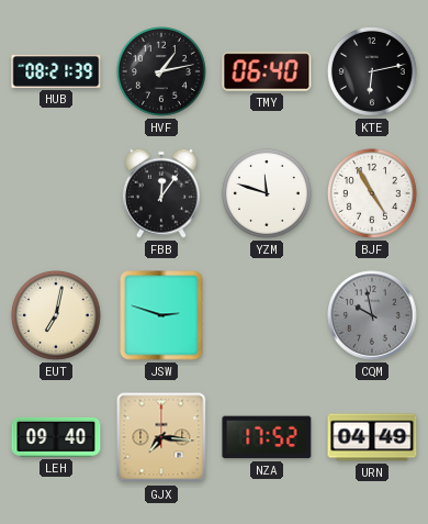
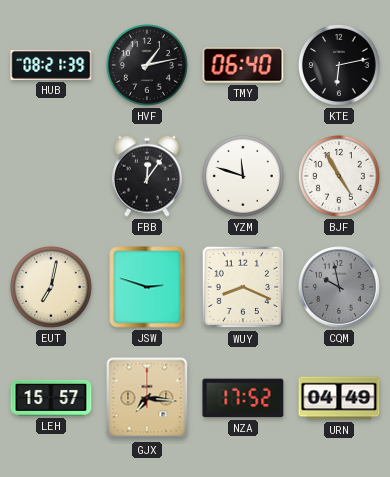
WUY: none -> 8:19
LEH: 09:40 -> 15:57
